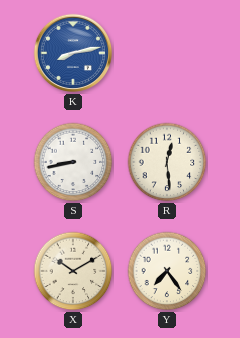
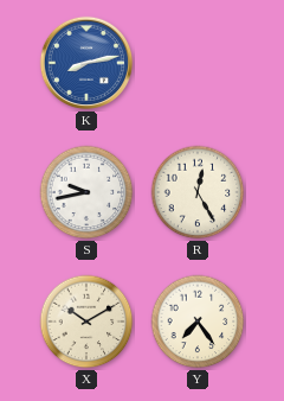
S: 8:43 -> 9:43
R: 12:29 -> 12:25
